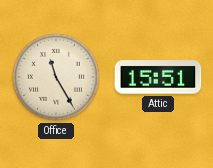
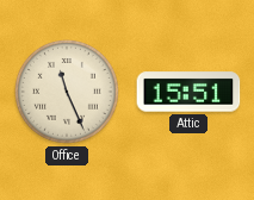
Office: 11:25 -> 11:26
